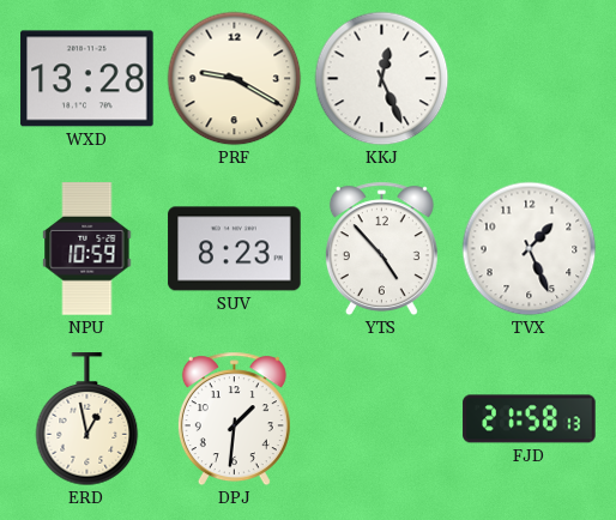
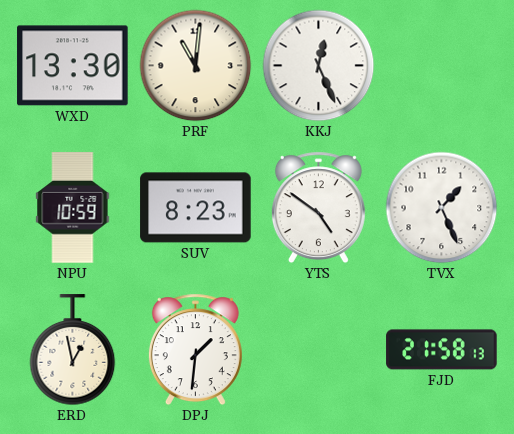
WXD: 13:28 -> 13:30
PRF: 9:20 -> 11:01
YTS: 4:53 -> 4:51
